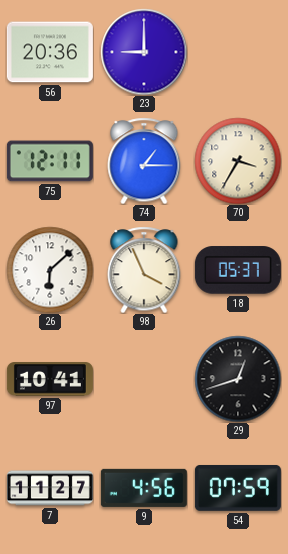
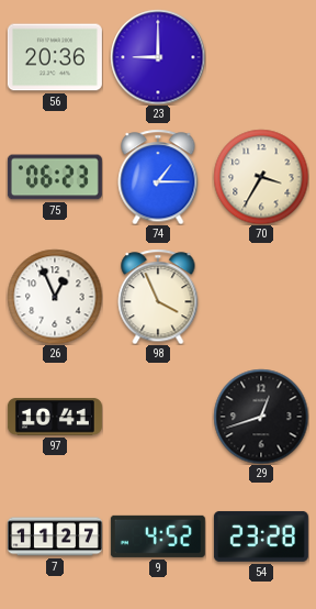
75: 12:11 -> 06:23
26: 6:08 -> 12:56
18: 05:37 -> none
9: 4:56 -> 4:52
54: 07:59 -> 23:28
